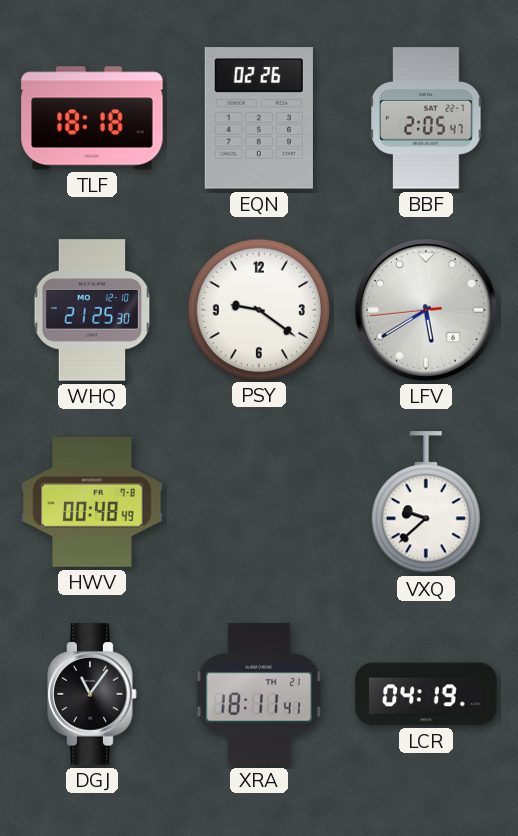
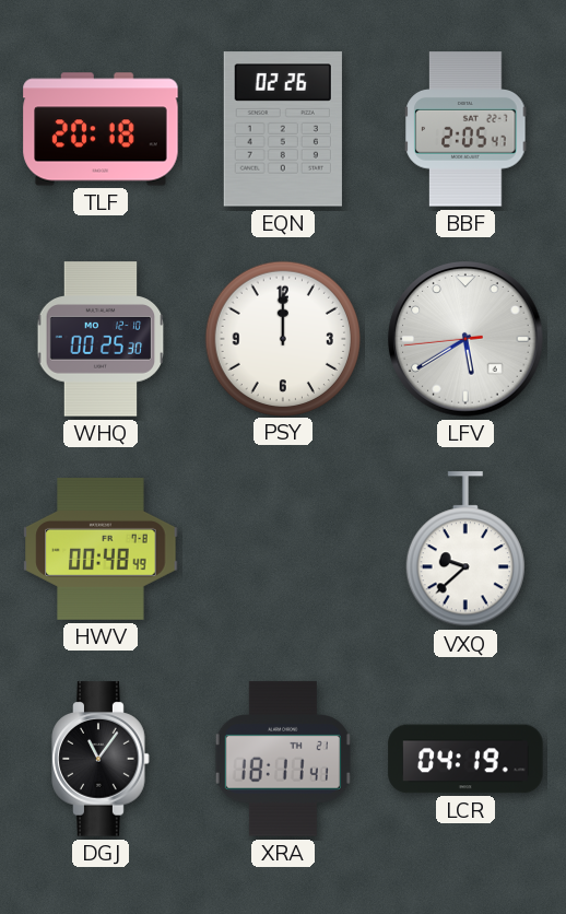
TLF: 18:18 -> 20:18
WHQ: 21:25 -> 00:25
PSY: 9:21 -> 12:00
